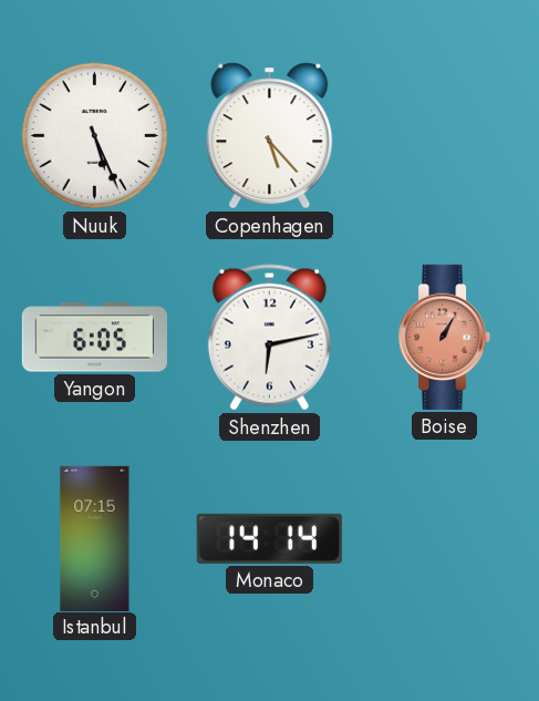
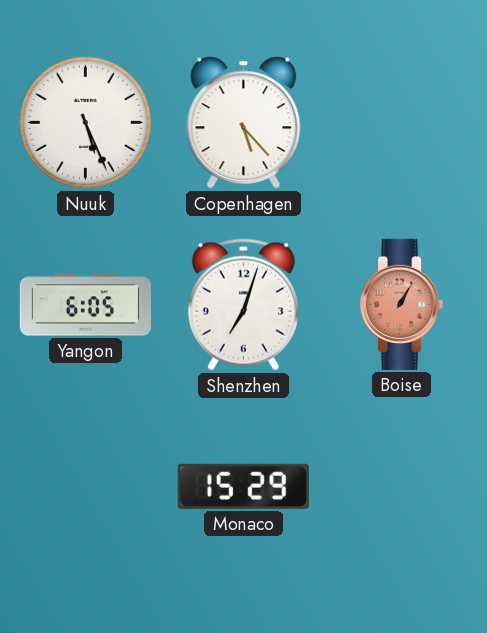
Shenzhen: 6:13 -> 7:03
Istanbul: 07:15 -> none
Monaco: 14:14 -> 15:29
